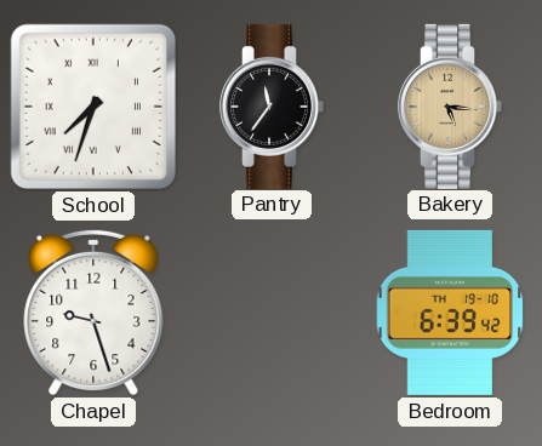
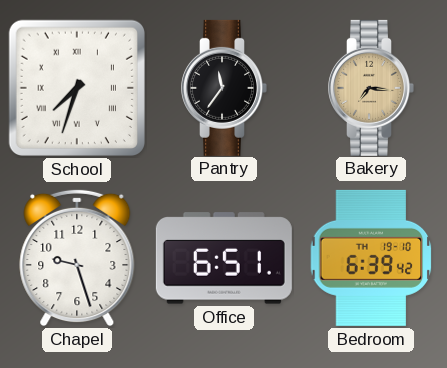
Bakery: 5:16 -> 7:16
Office: none -> 6:51
